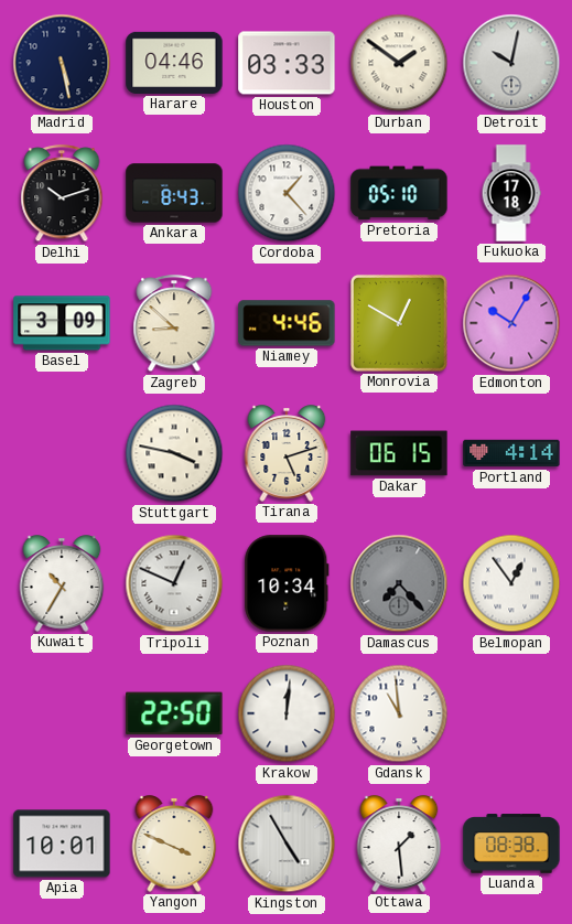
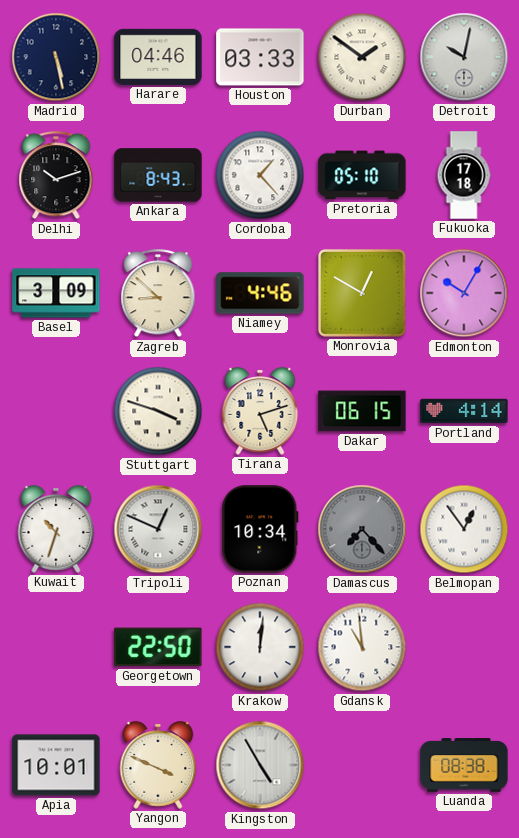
Stuttgart: 3:47 -> 3:48
Kuwait: 10:35 -> 10:33
Ottawa: 1:29 -> none
